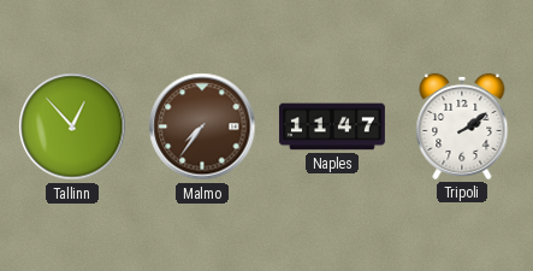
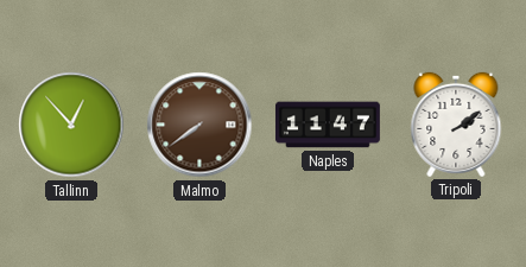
Malmo: 7:36 -> 7:39
